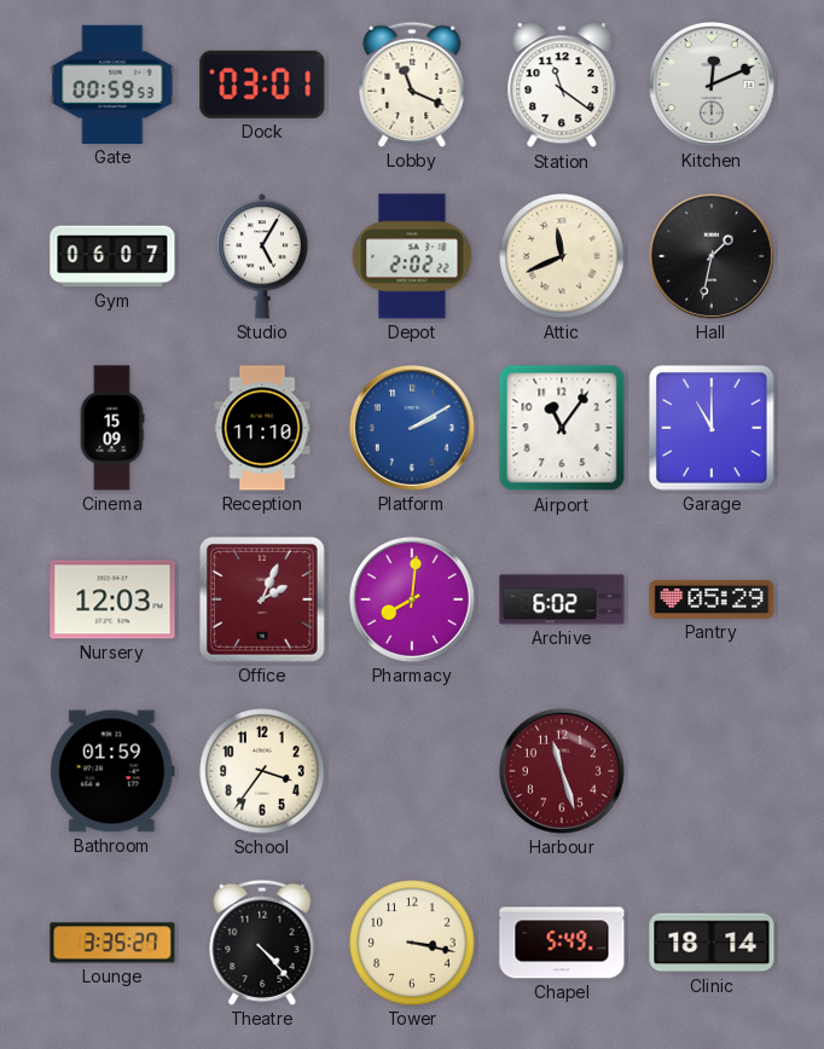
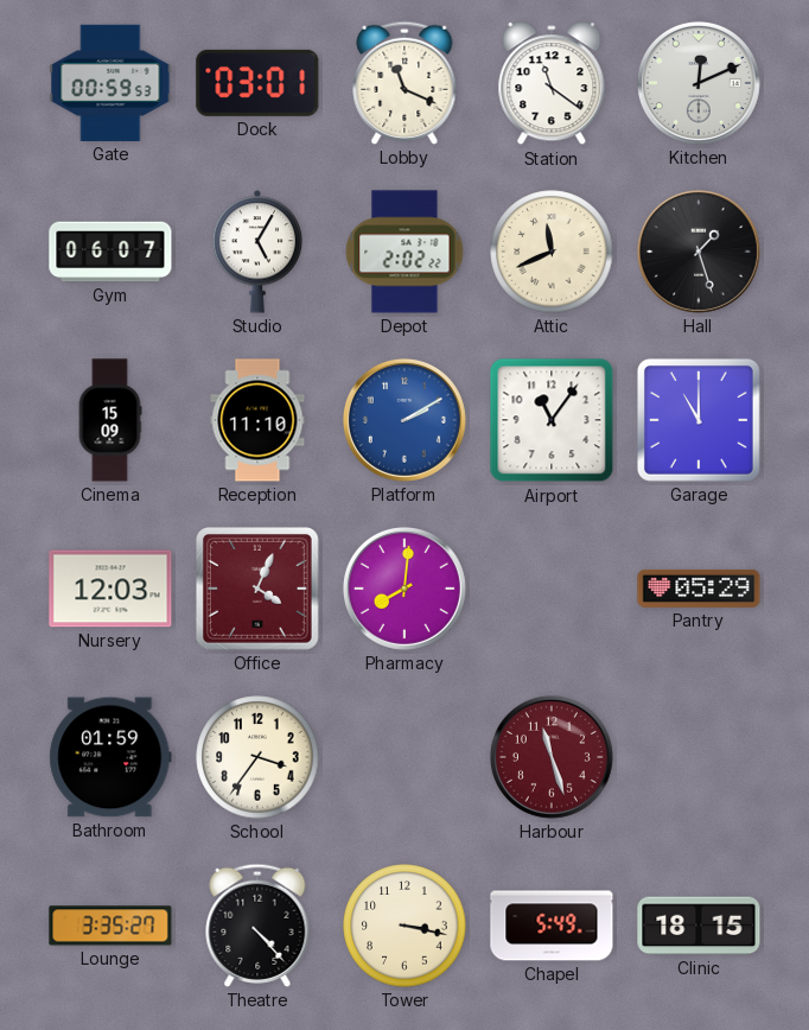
Hall: 1:32 -> 1:27
Office: 2:04 -> 4:04
Archive: 6:02 -> none
Clinic: 18:14 -> 18:15
